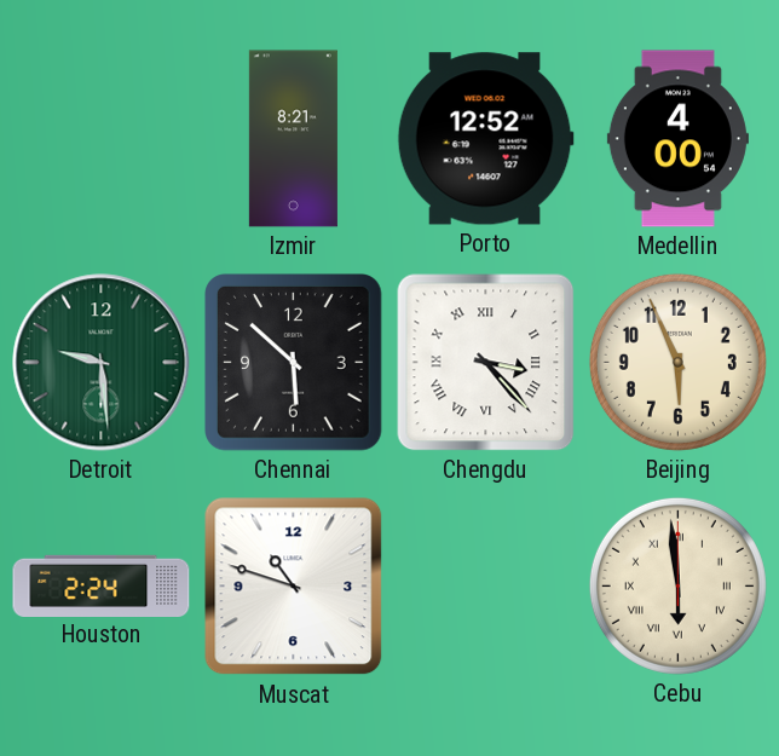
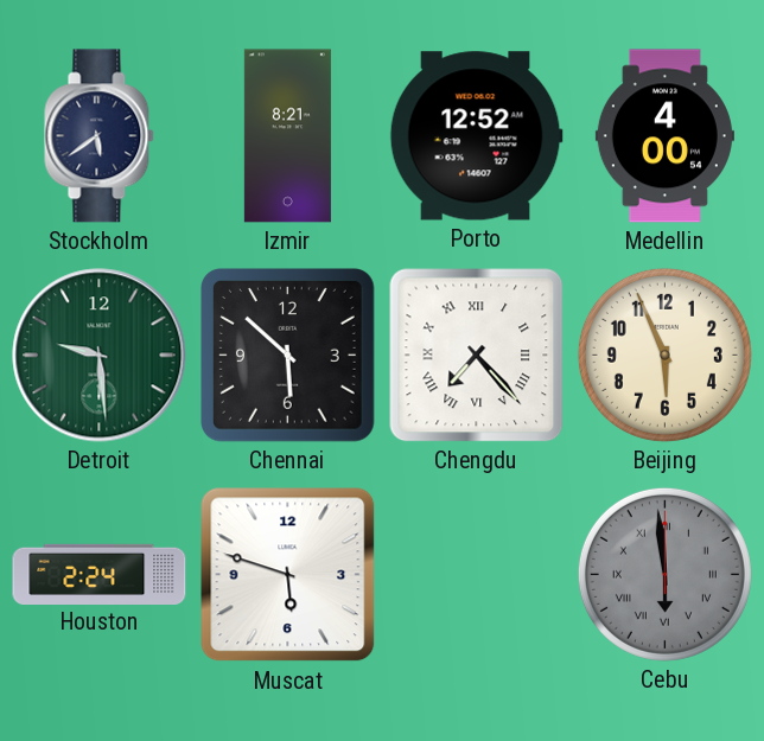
Stockholm: none -> 5:39
Chengdu: 3:23 -> 7:23
Muscat: 10:48 -> 5:48
Cebu dial: cream -> grey
